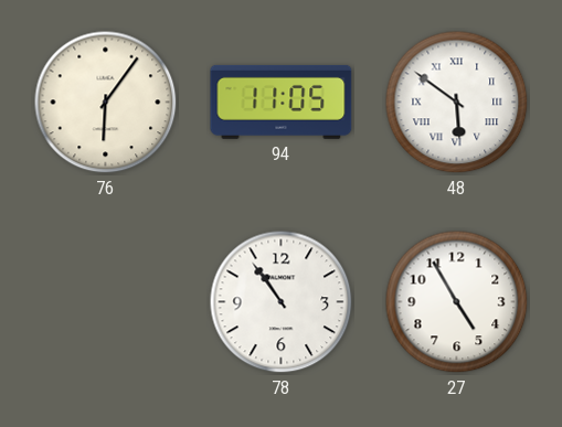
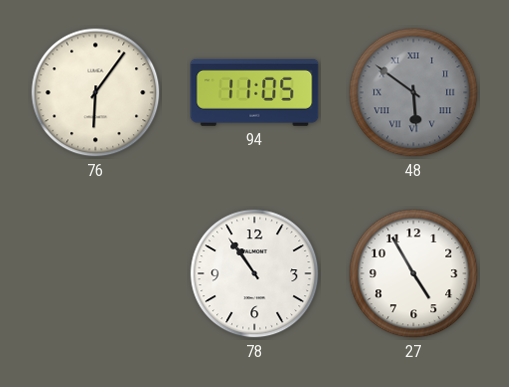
48 dial: white -> grey
